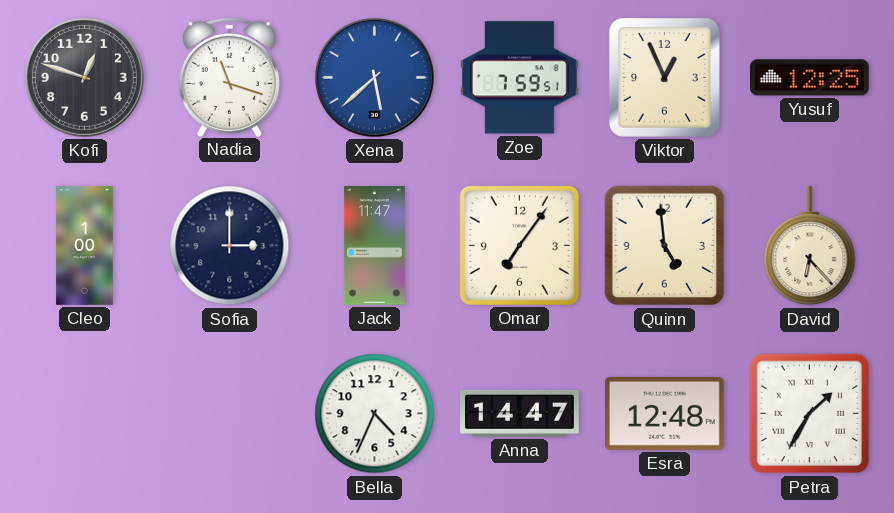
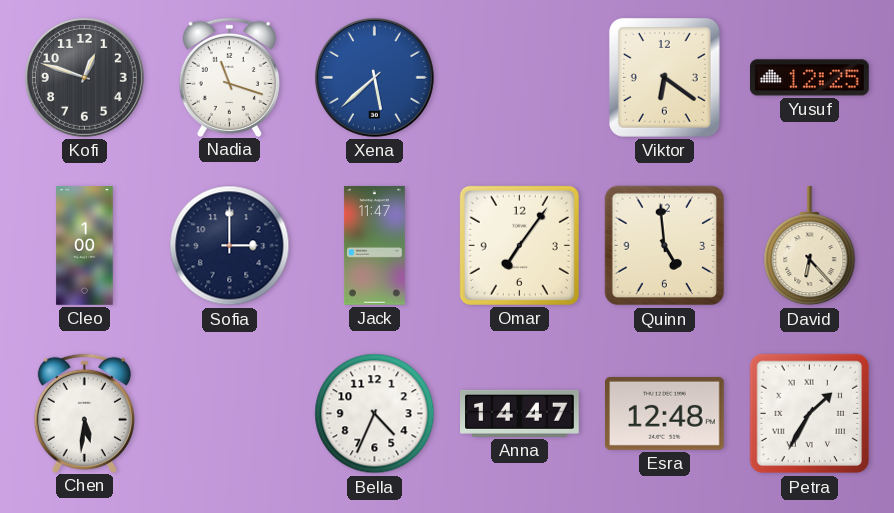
Zoe: 7:59 -> none
Viktor: 12:56 -> 6:21
Chen: none -> 5:31
